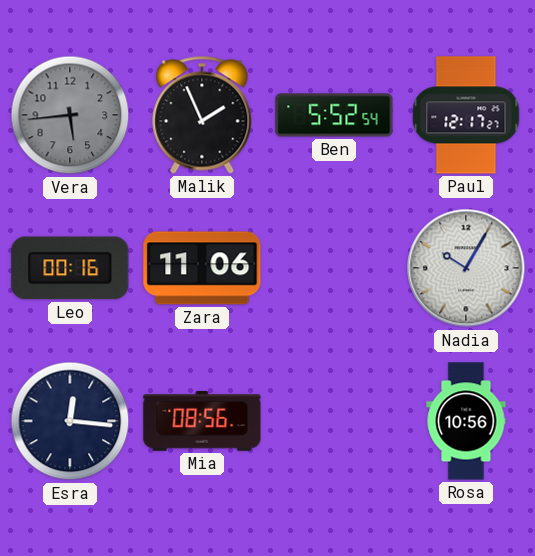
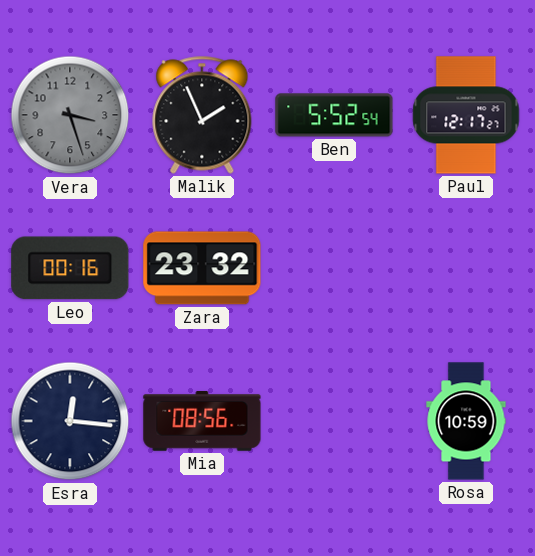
Vera: 5:44 -> 3:27
Zara: 11:06 -> 23:32
Nadia: 10:05 -> none
Rosa: 10:56 -> 10:59
